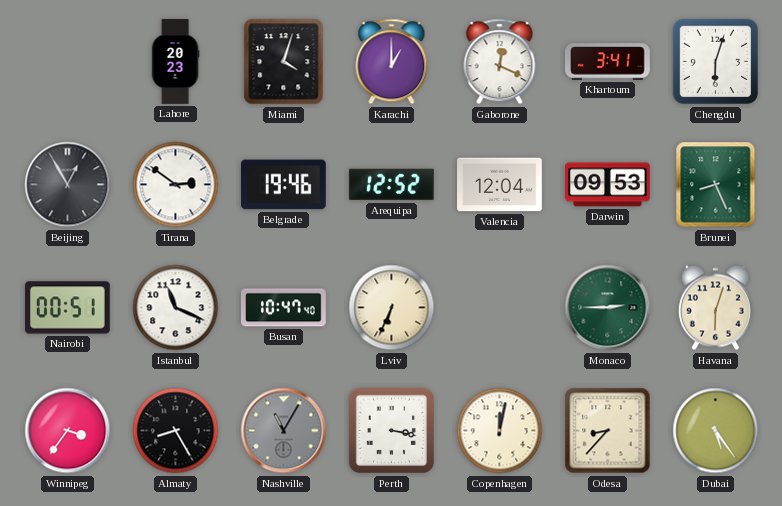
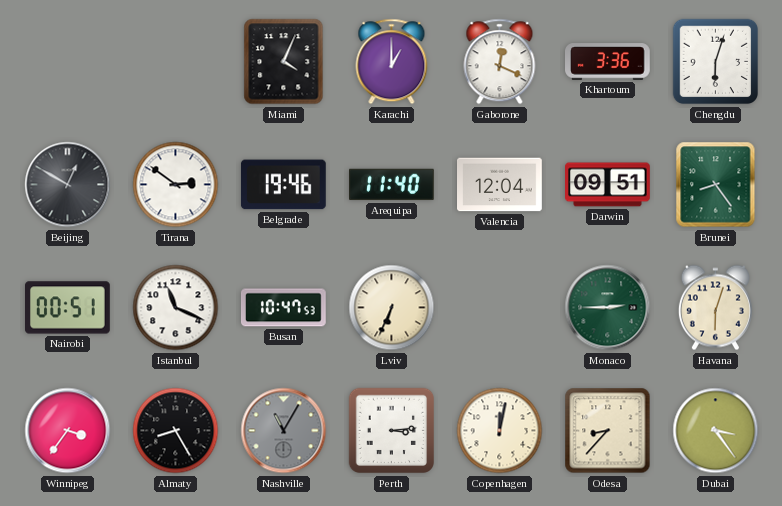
Lahore: 20:23 -> none
Miami: 4:03 -> 4:04
Khartoum: 3:41 -> 3:36
Beijing: 12:55 -> 12:50
Arequipa: 12:52 -> 11:40
Darwin: 09:53 -> 09:51
Brunei: 8:26 -> 8:24
Busan: 10:47:40 -> 10:47:53
Perth: 3:17 -> 3:14
Dubai: 5:24 -> 3:24
